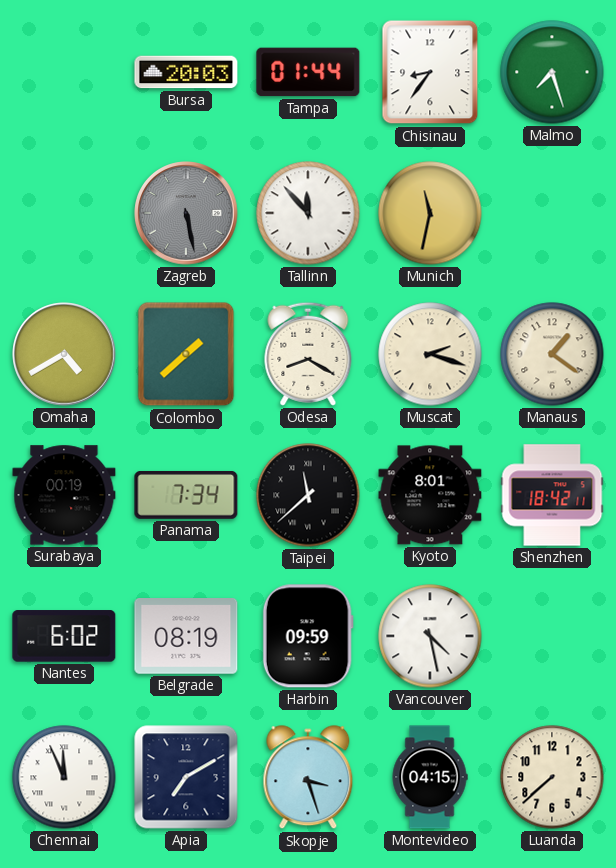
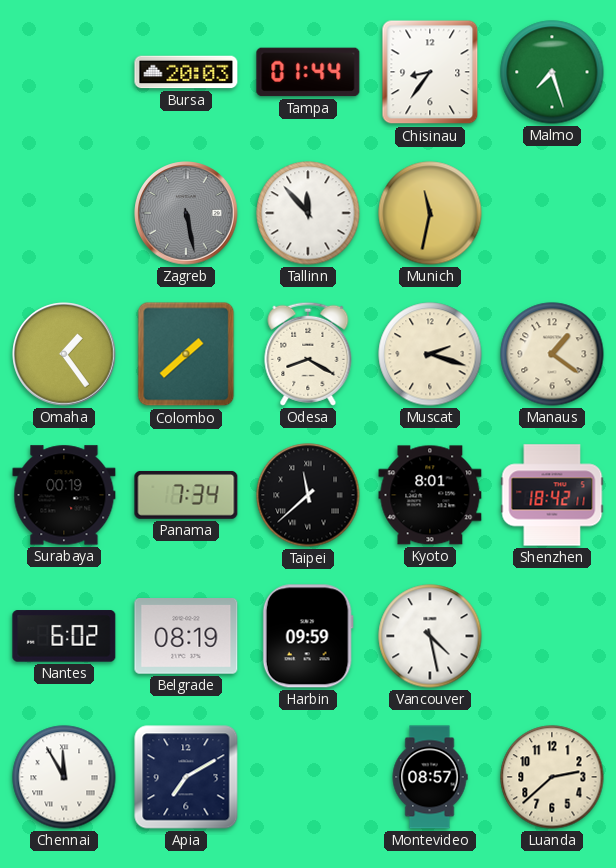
Omaha: 4:40 -> 1:24
Chennai: 11:56 -> 11:55
Skopje: 3:27 -> none
Montevideo: 04:15 -> 08:57
Luanda: 7:38 -> 2:38
